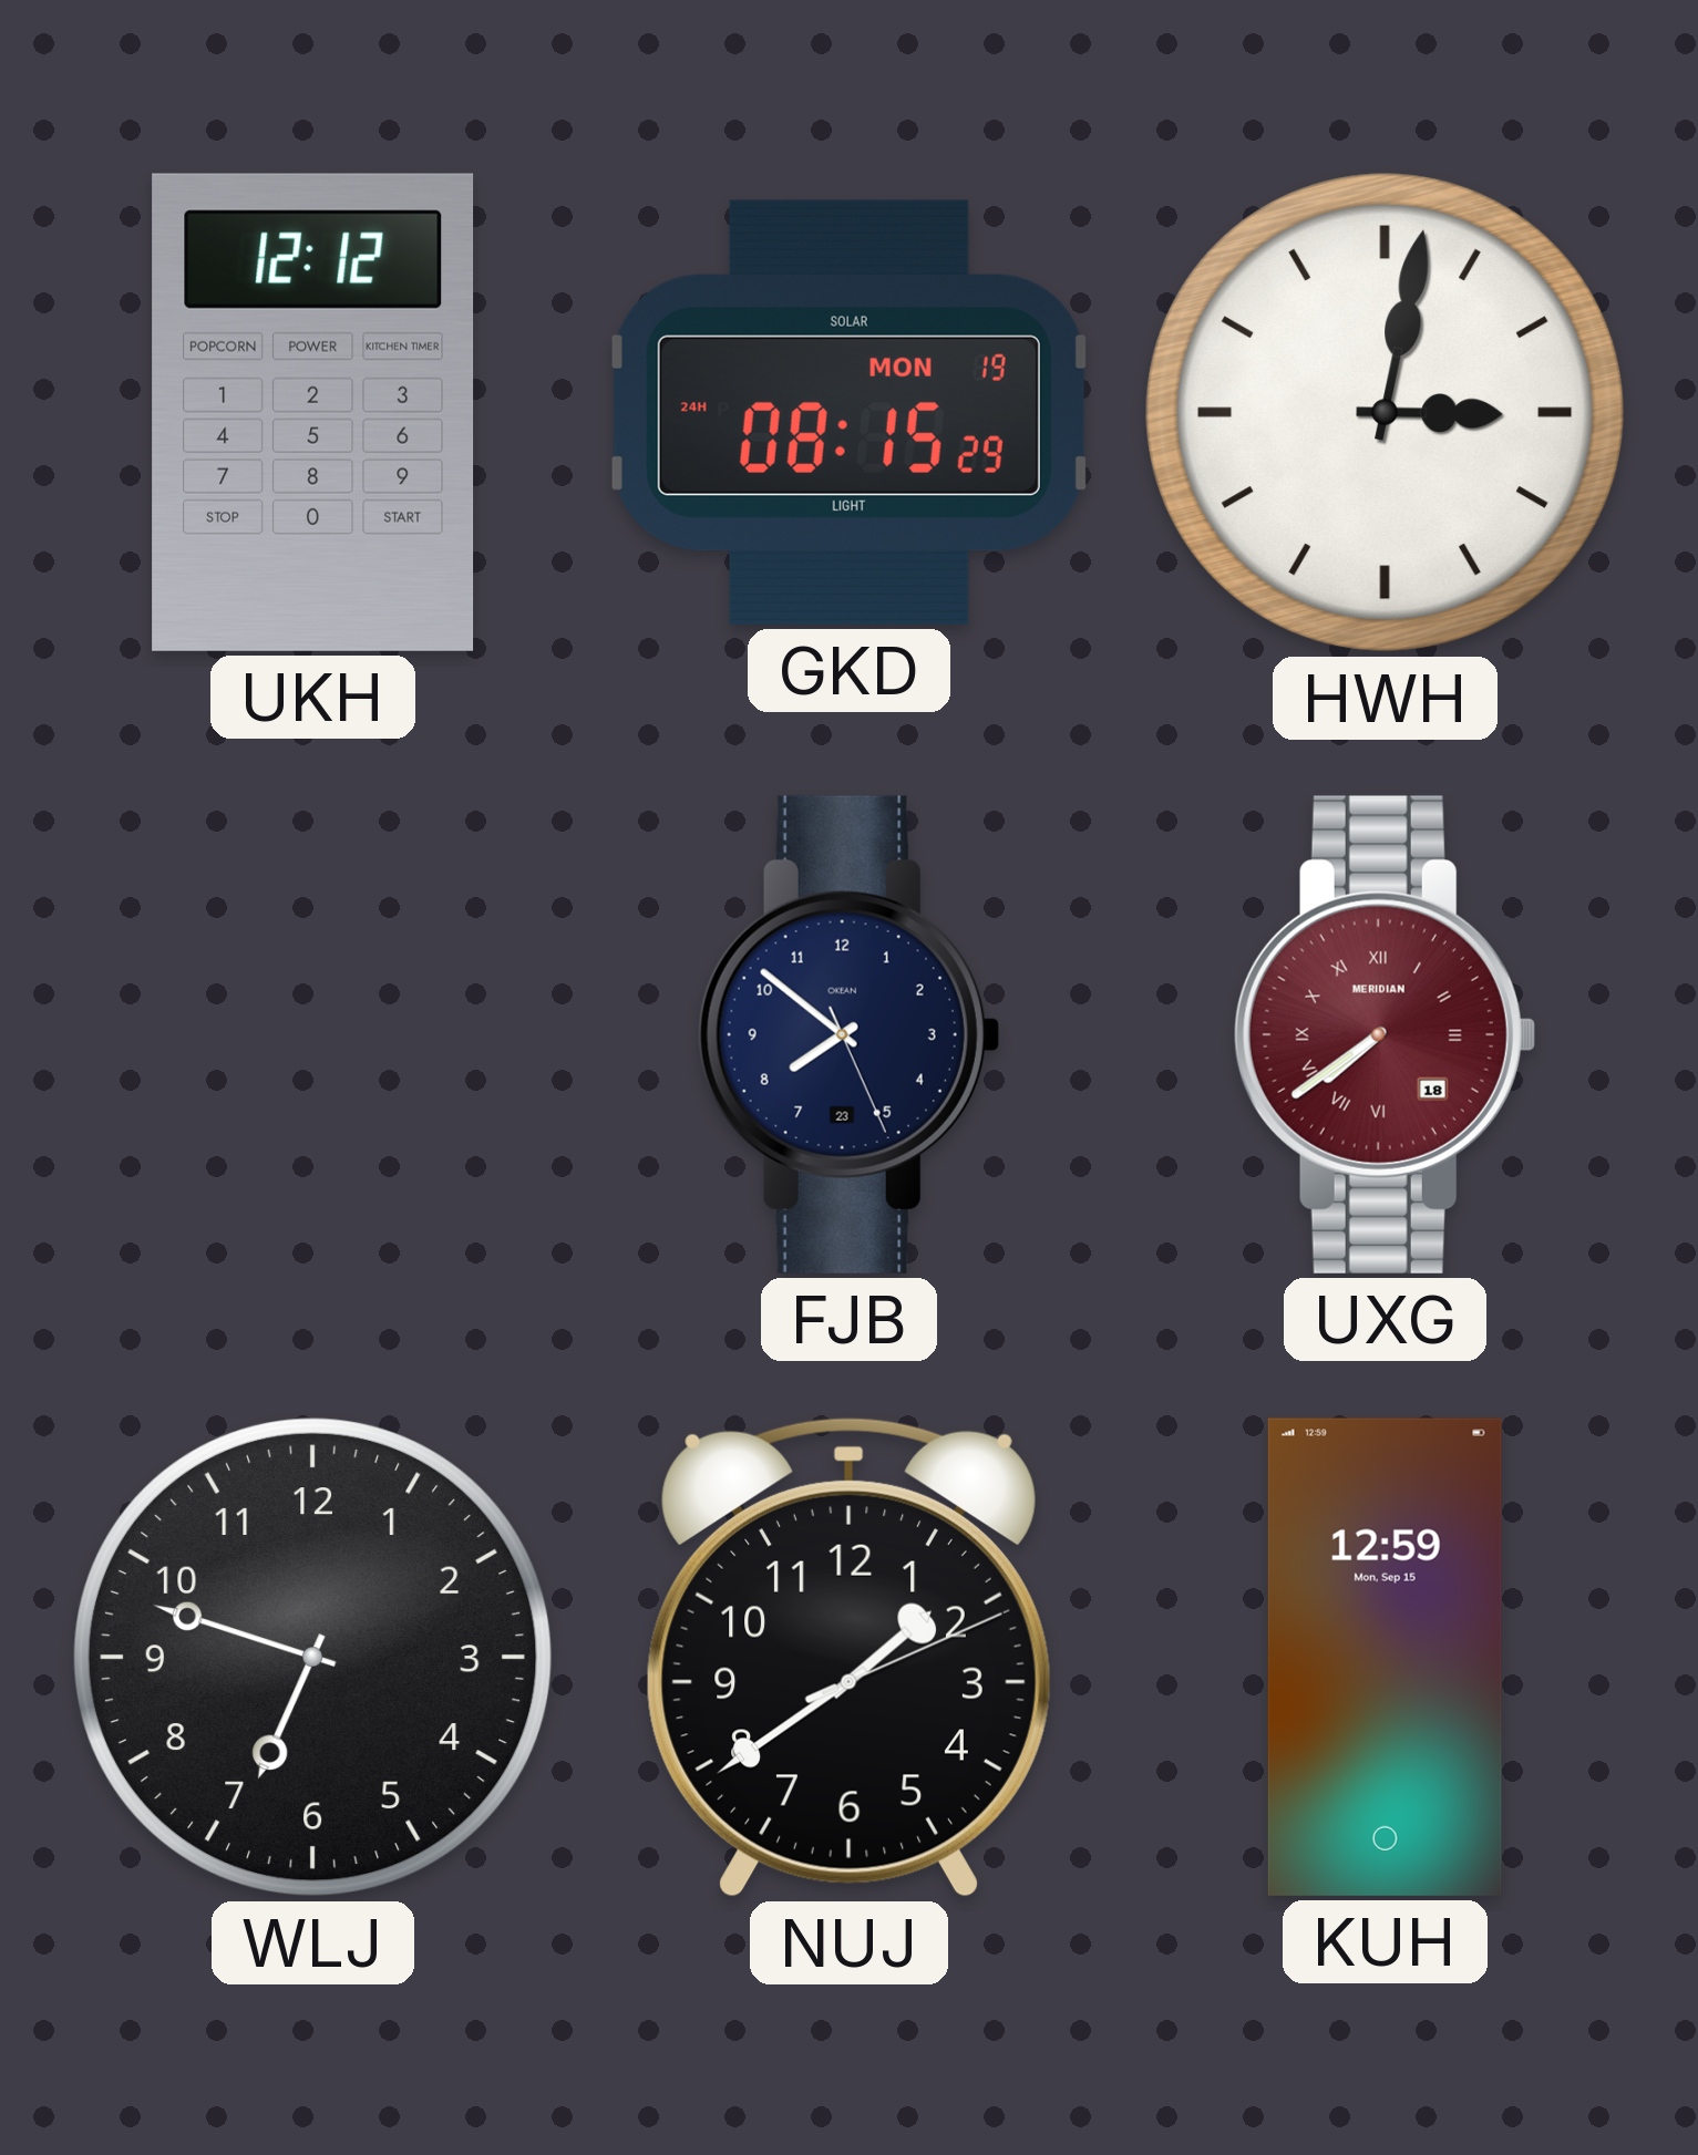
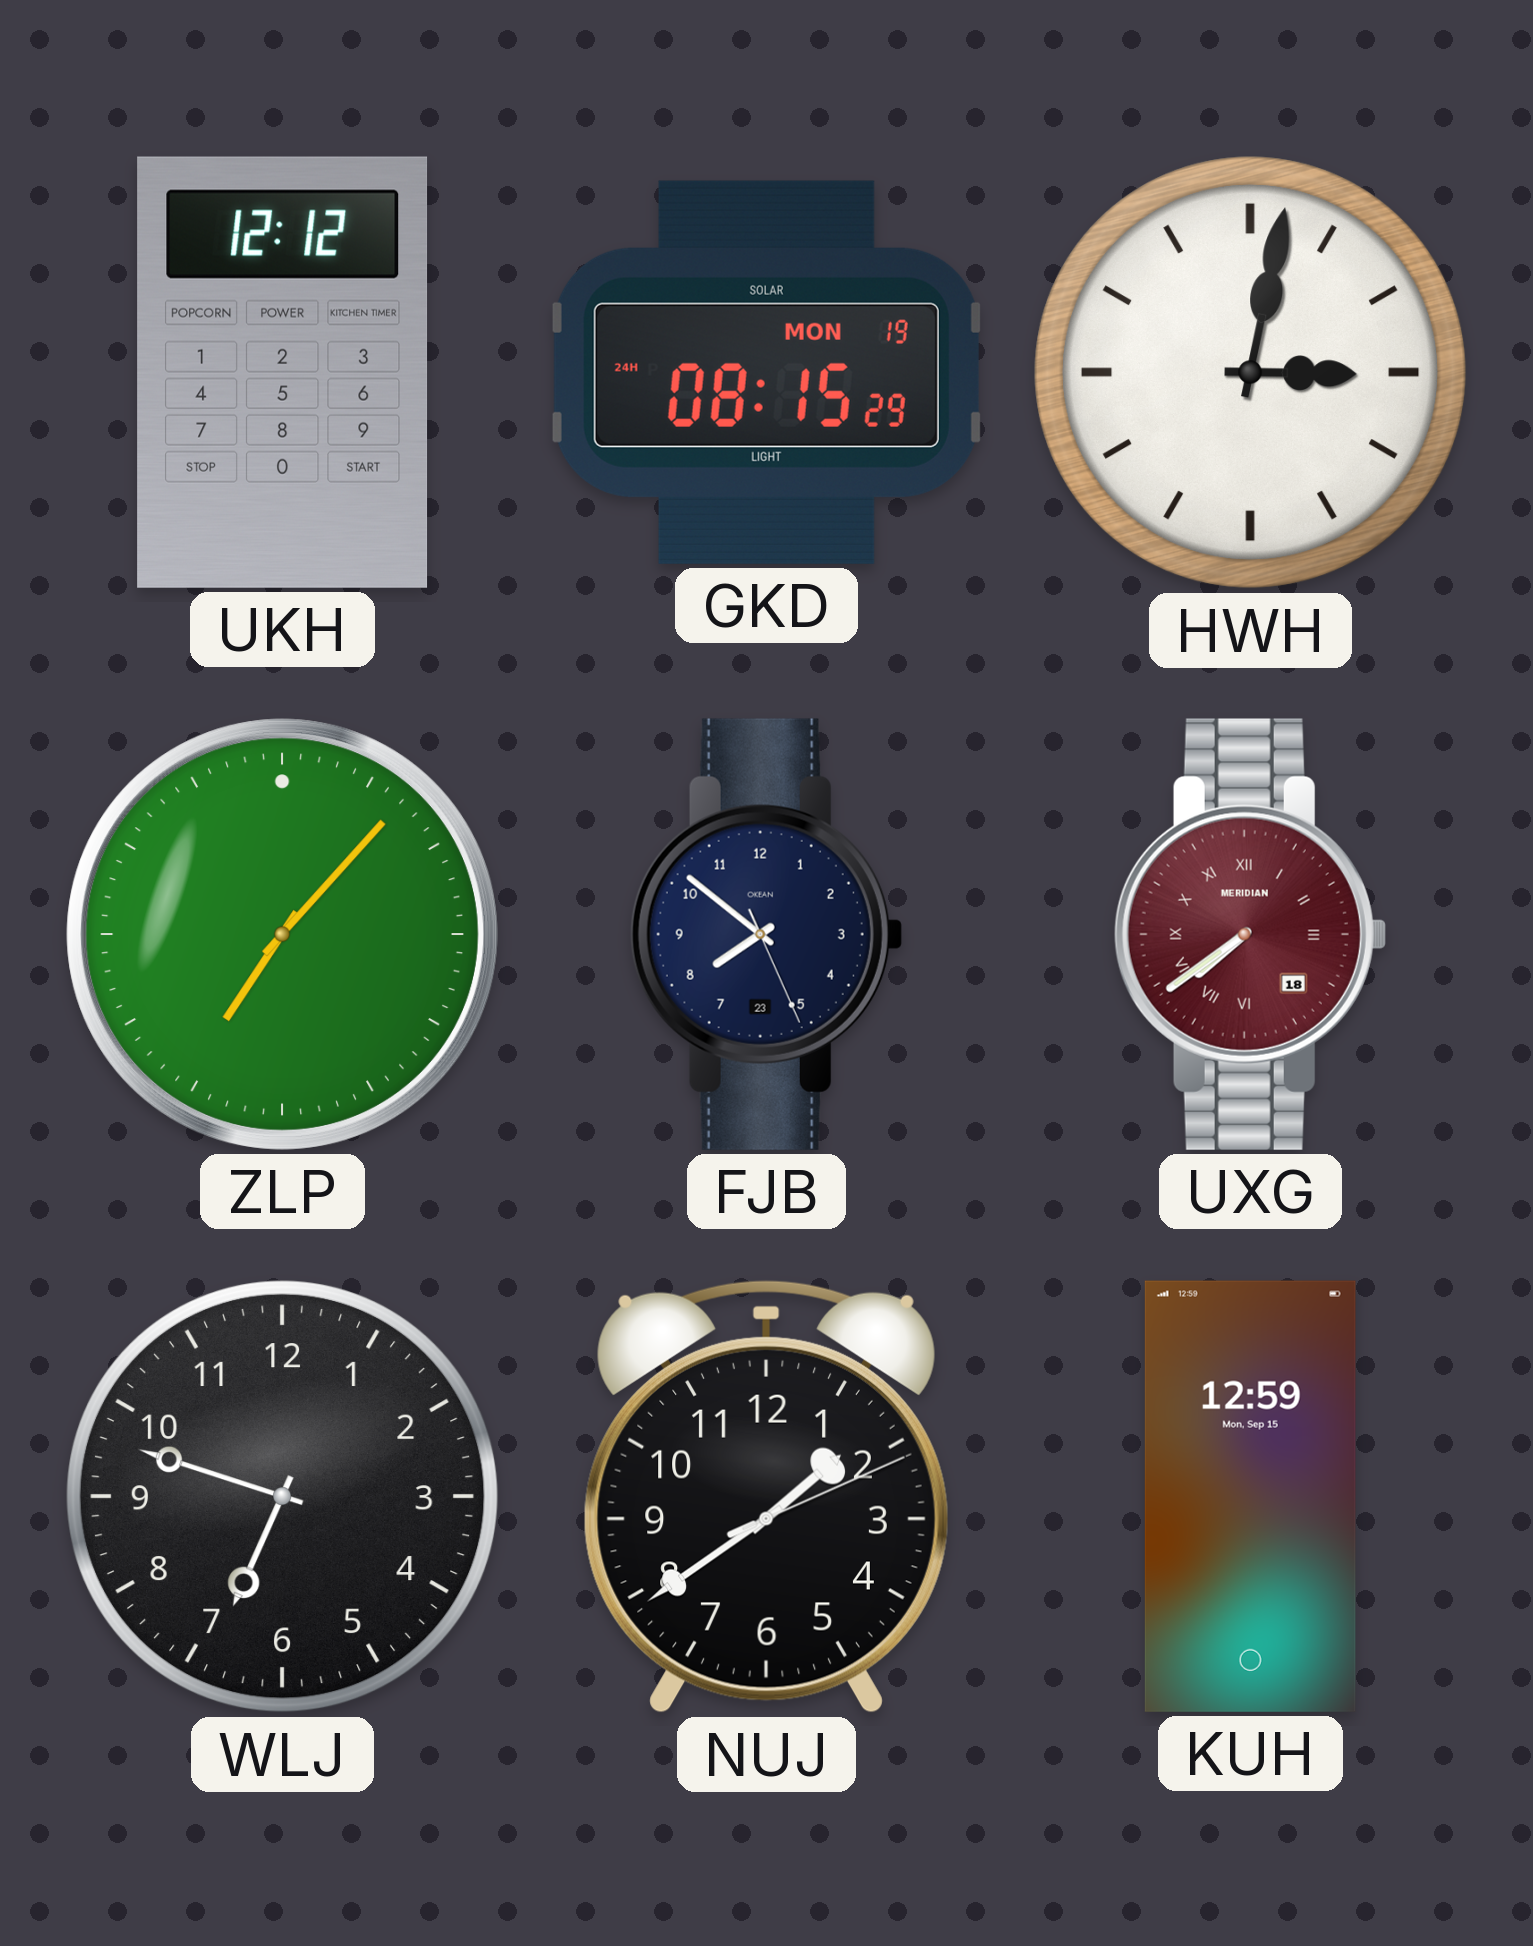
ZLP: none -> 7:07
